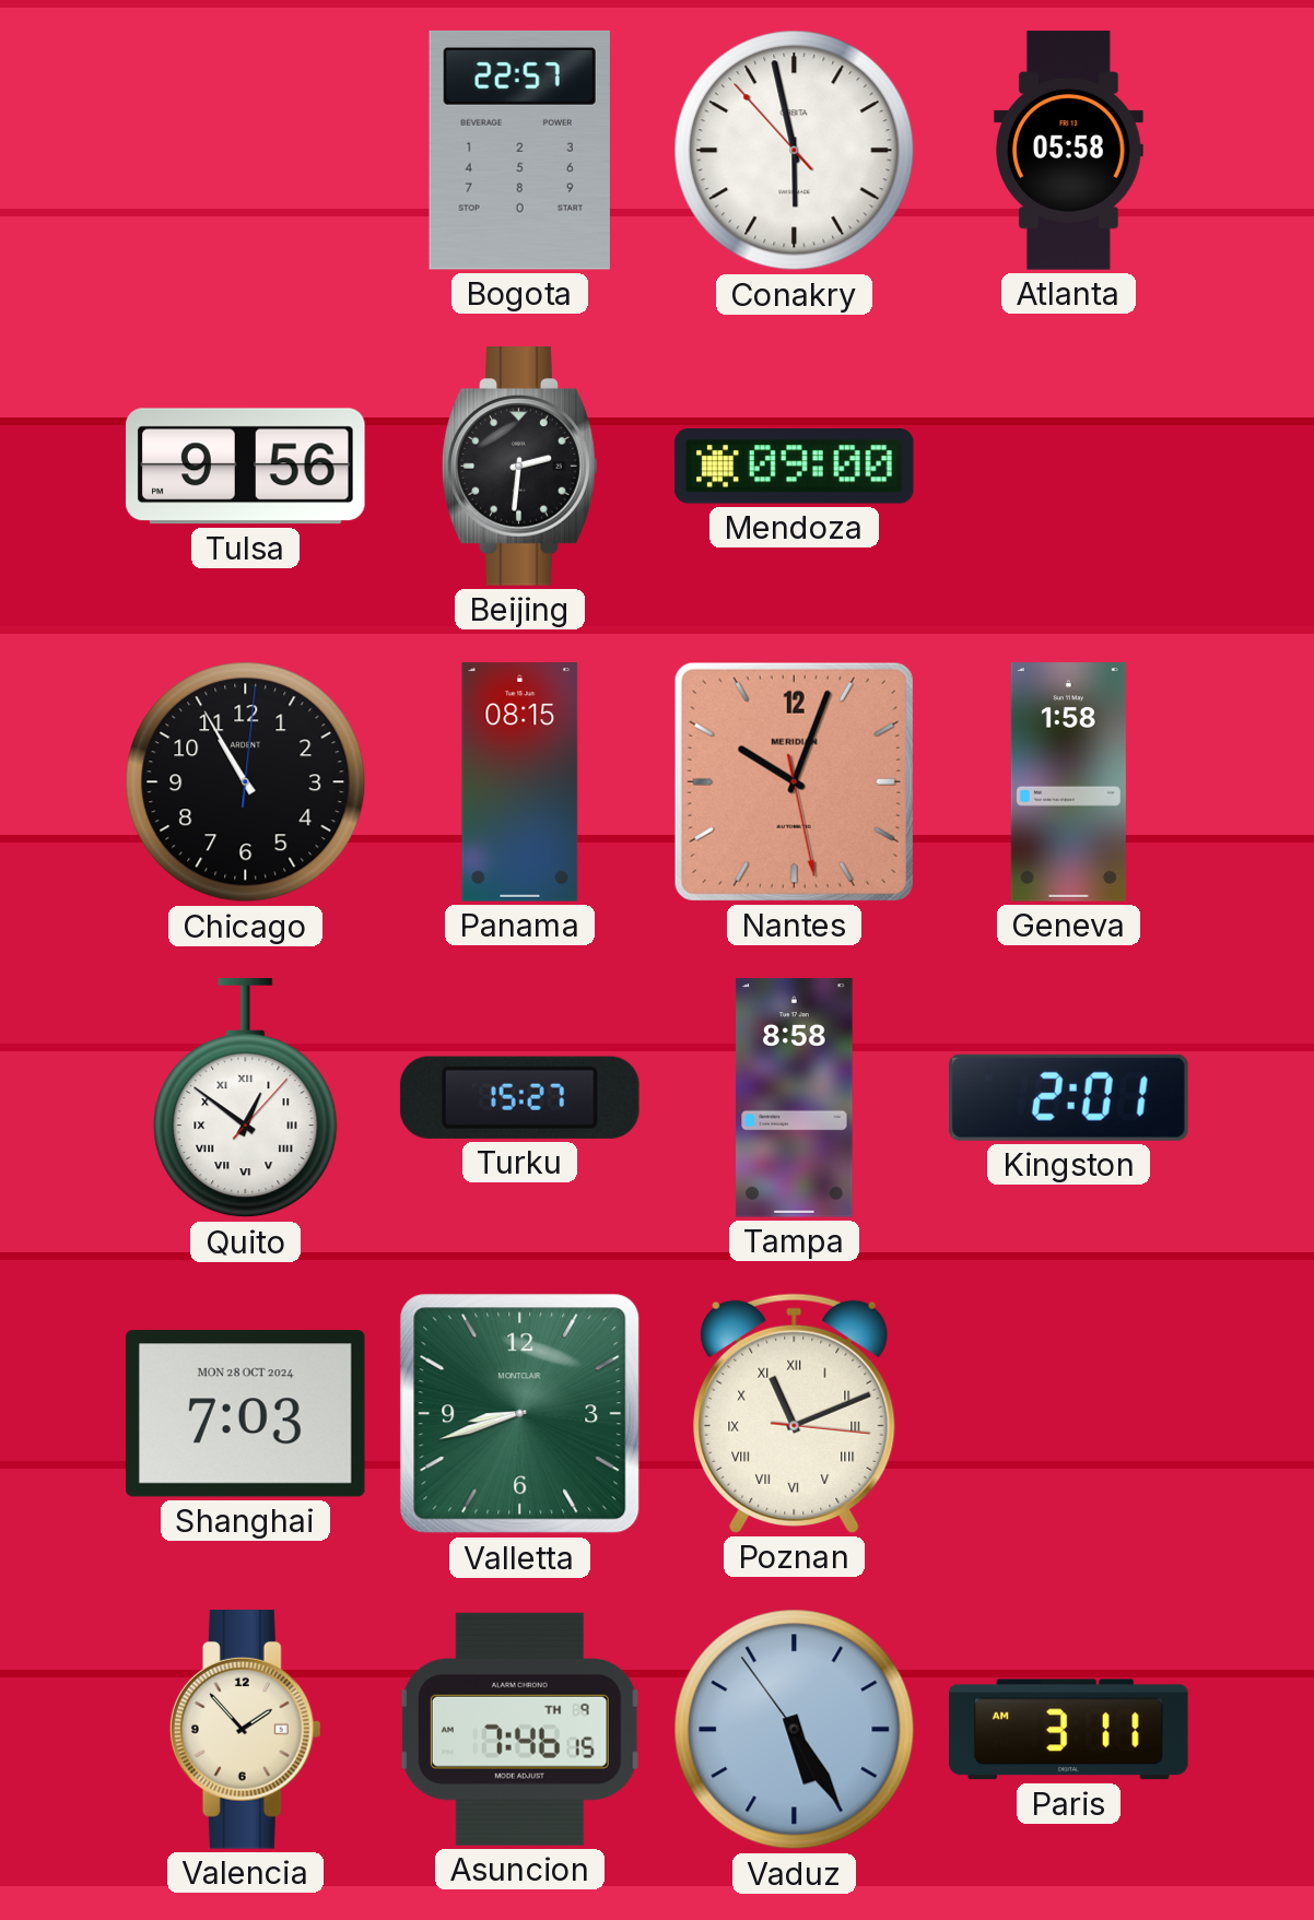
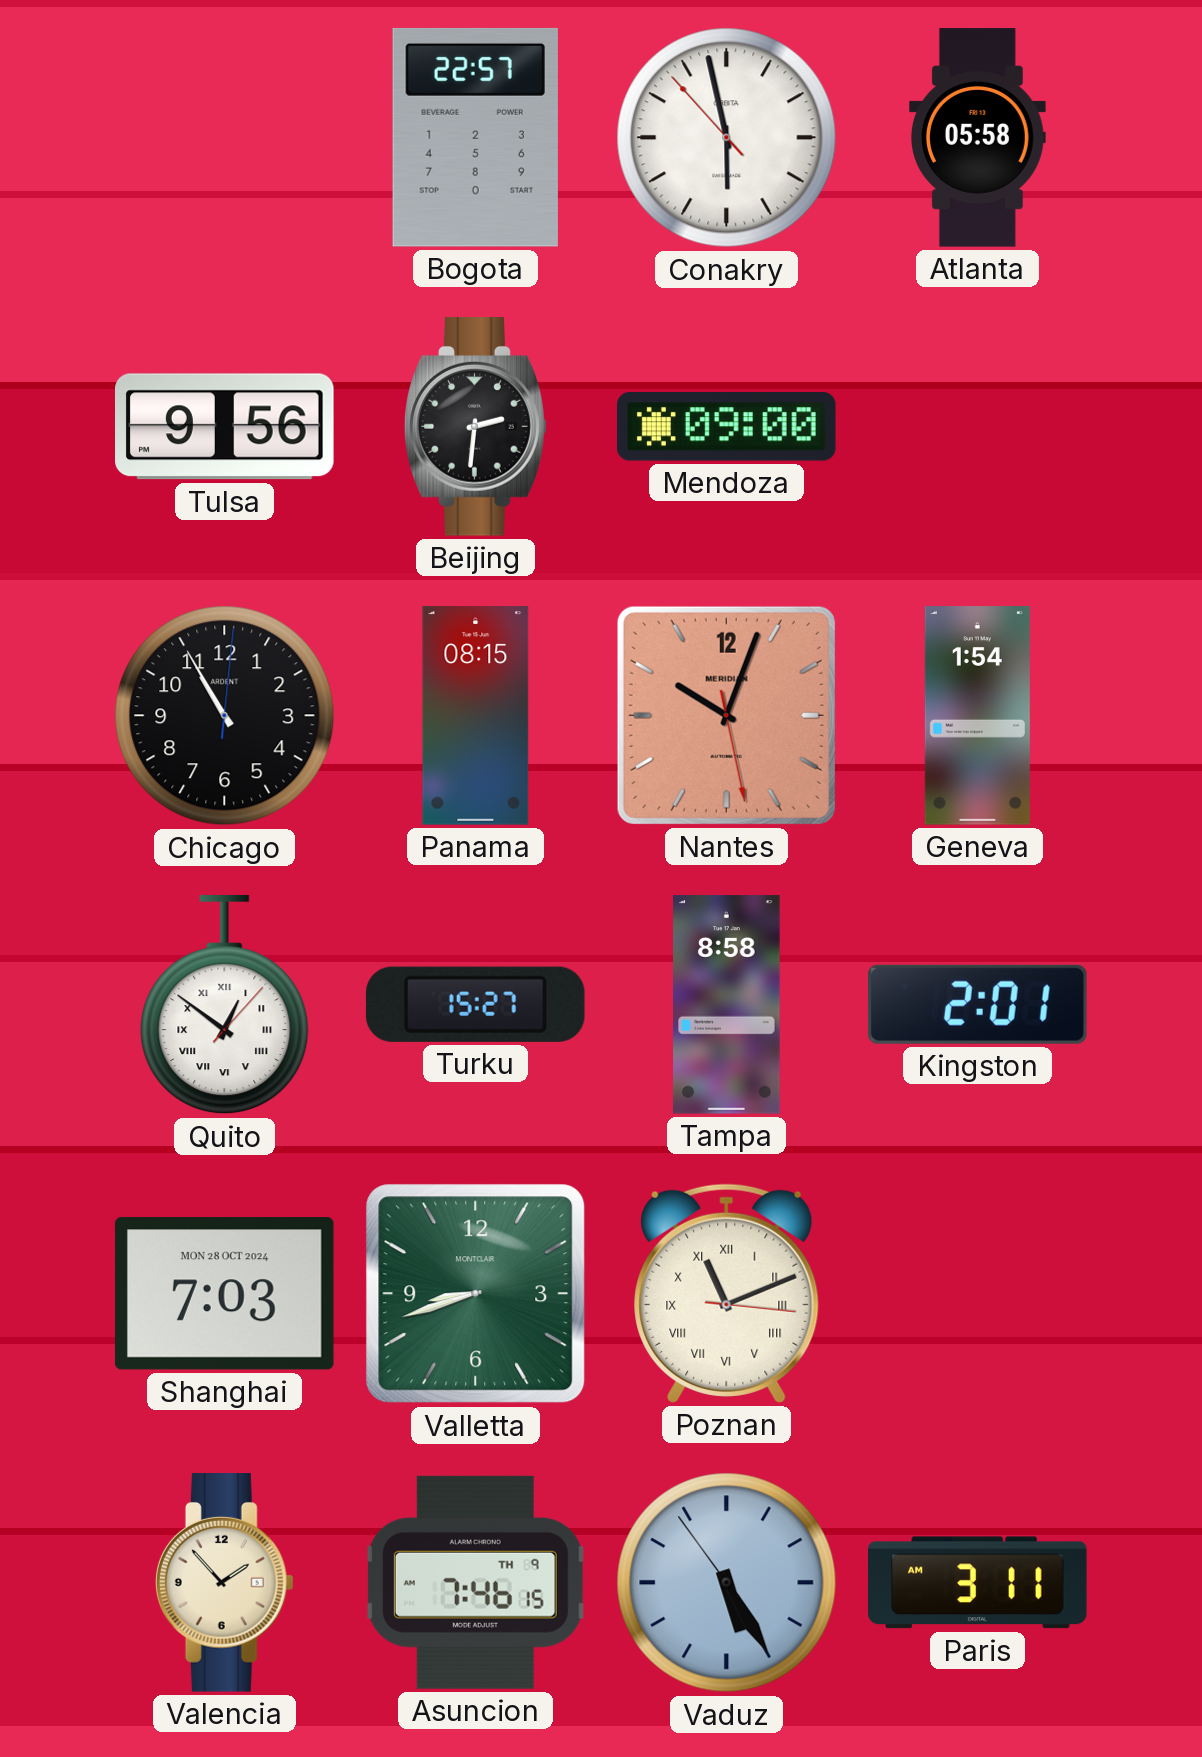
Geneva: 1:58 -> 1:54
